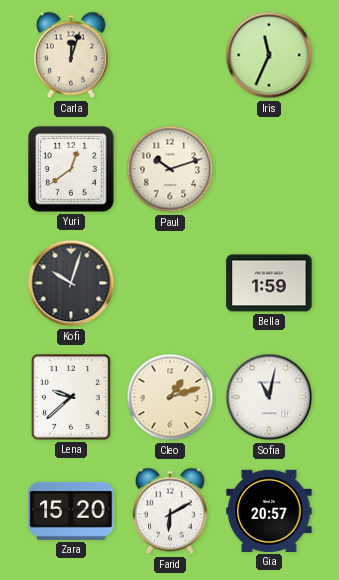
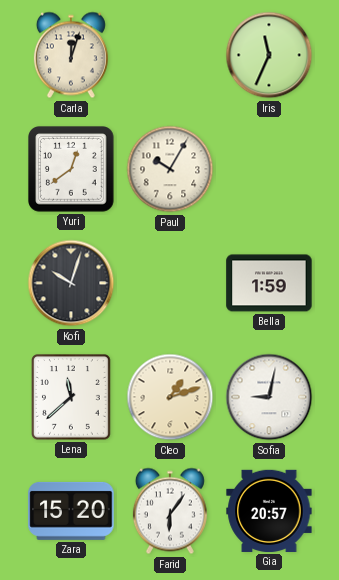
Paul: 10:12 -> 10:05
Lena: 9:38 -> 11:38
Sofia: 11:02 -> 9:02
Farid: 6:10 -> 6:06
